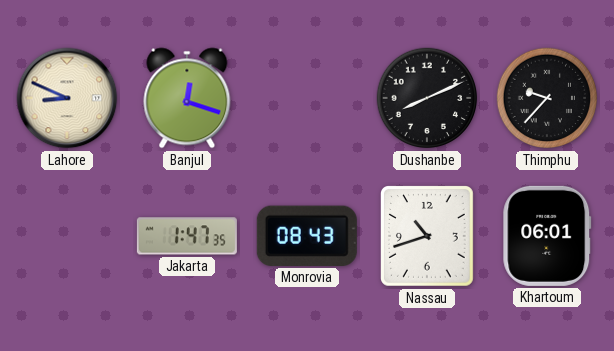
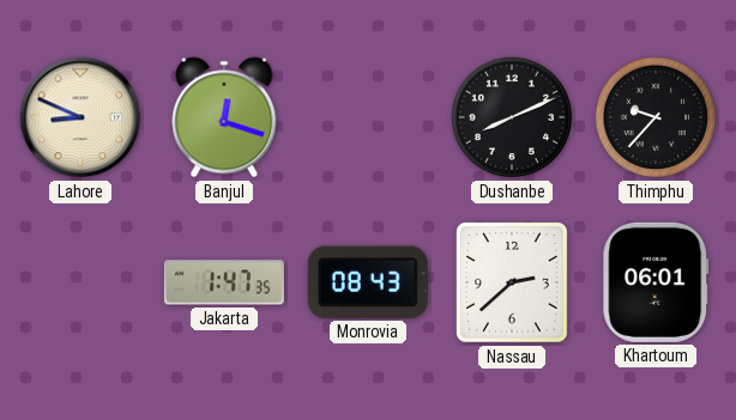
Nassau: 10:42 -> 2:38
